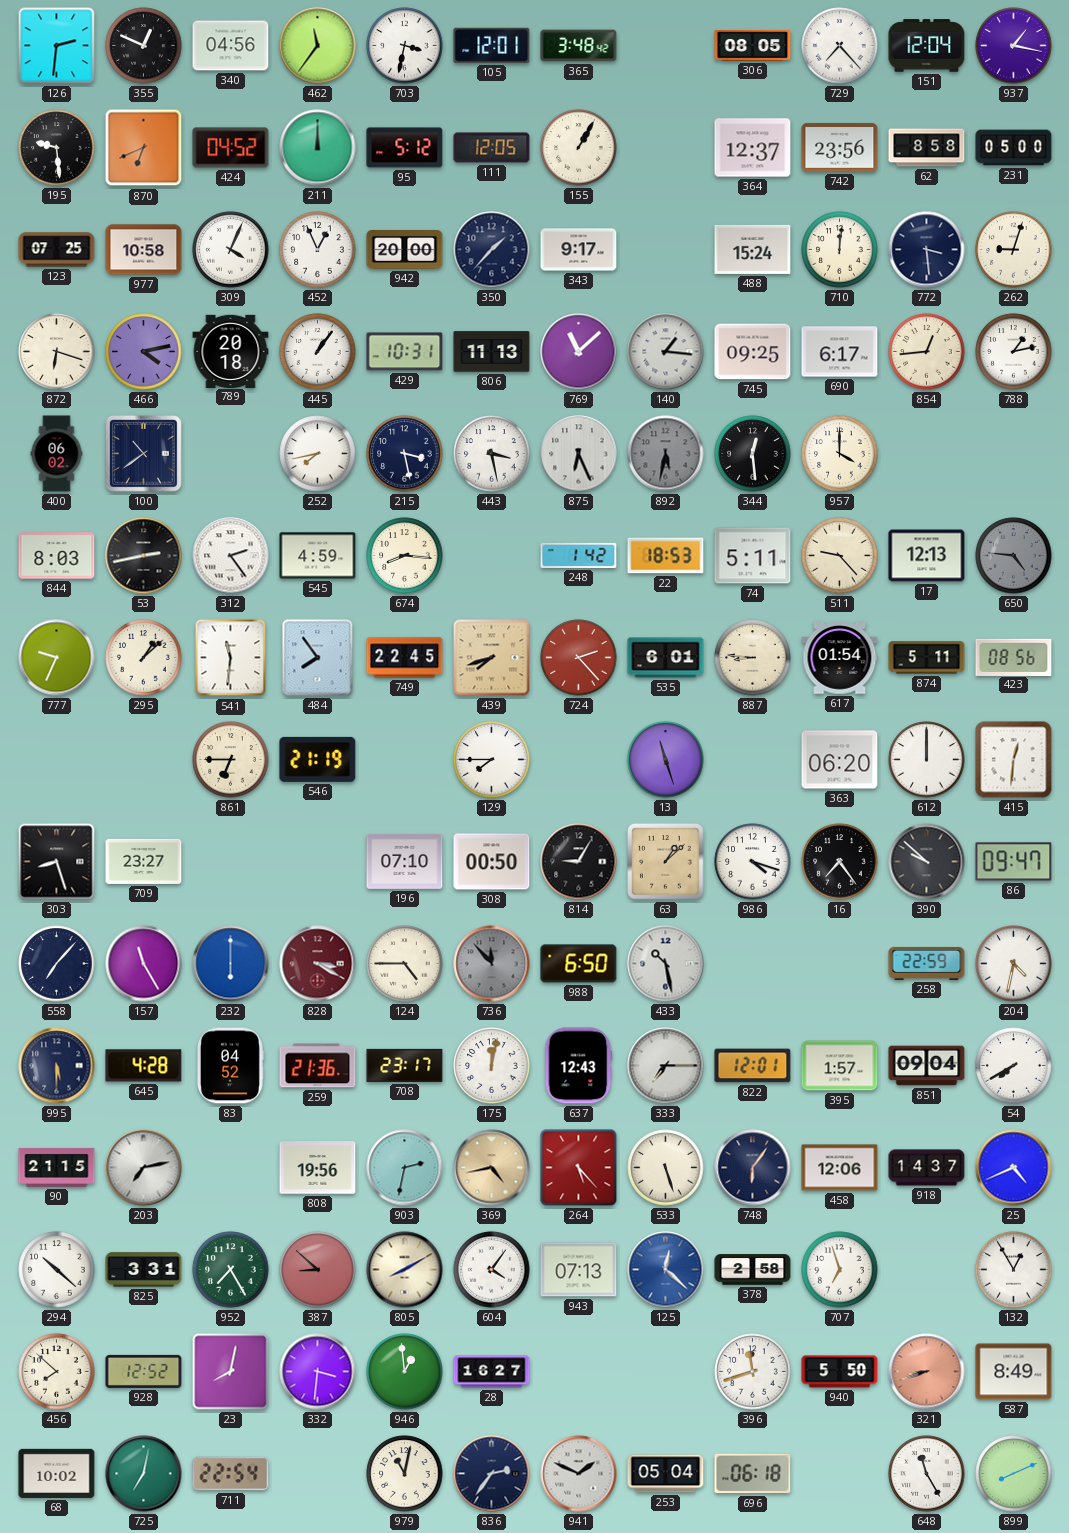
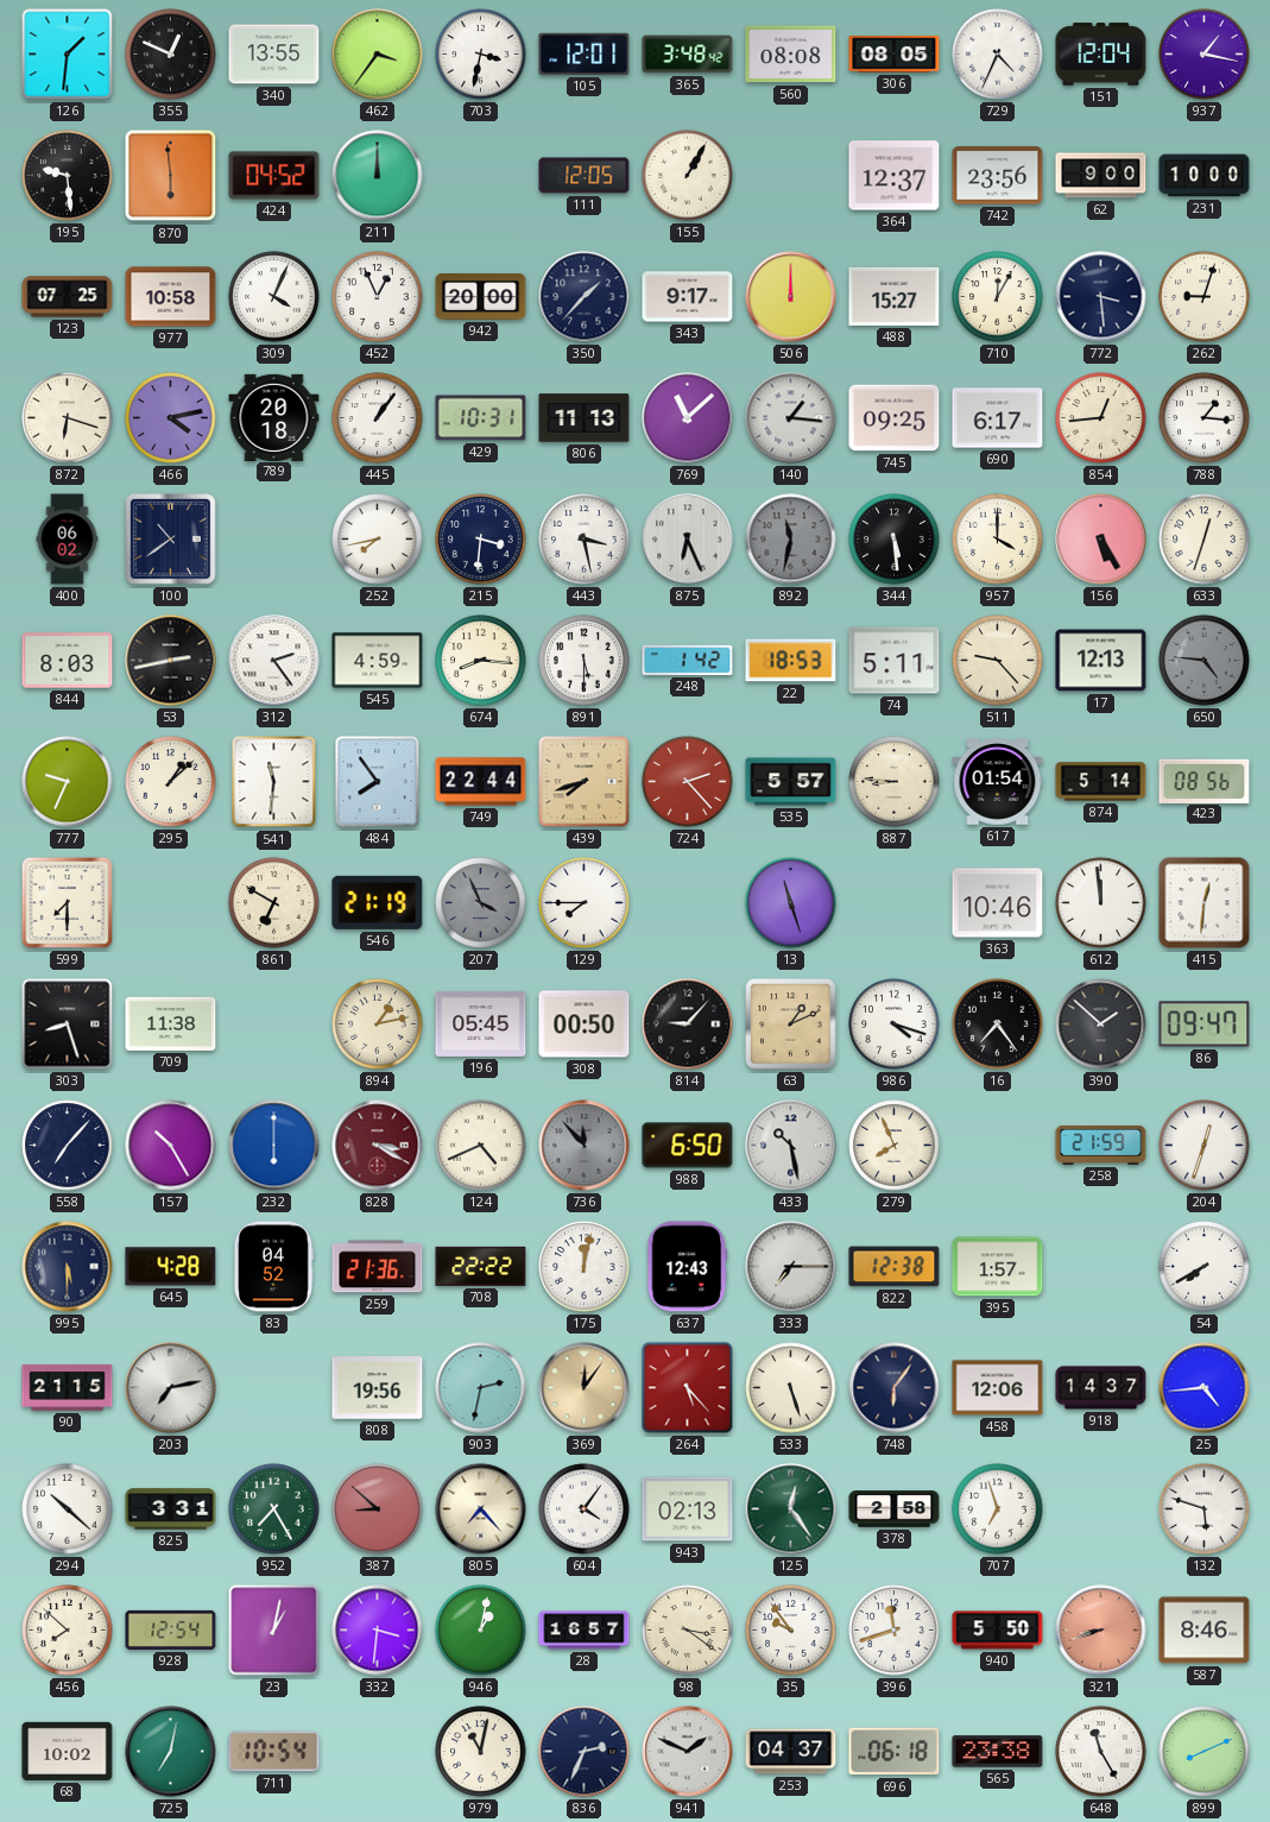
126: 2:31 -> 1:31
340: 04:56 -> 13:55
462: 11:36 -> 3:36
560: none -> 08:08
729: 7:23 -> 4:34
870: 6:41 -> 5:59
95: 5:12 -> none
62: 8:58 -> 9:00
231: 05:00 -> 10:00
506: none -> 12:00
488: 15:24 -> 15:27
710: 12:01 -> 12:05
788: 1:13 -> 1:16
215: 3:28 -> 3:31
892: 5:32 -> 11:32
344: 12:29 -> 5:29
156: none -> 5:25
633: none -> 12:33
891: none -> 5:30
749: 22:45 -> 22:44
535: 6:01 -> 5:57
874: 5:11 -> 5:14
599: none -> 7:30
861: 6:45 -> 6:50
207: none -> 3:56
363: 06:20 -> 10:46
612: 12:00 -> 11:59
709: 23:27 -> 11:38
894: none -> 1:13
196: 07:10 -> 05:45
814: 9:05 -> 9:07
63: 1:08 -> 1:11
390: 9:52 -> 1:52
157: 11:25 -> 10:25
124: 4:45 -> 4:41
279: none -> 7:56
258: 22:59 -> 21:59
204: 4:32 -> 12:33
708: 23:17 -> 22:22
822: 12:01 -> 12:38
851: 09:04 -> none
369: 4:43 -> 12:06
25: 4:41 -> 4:44
805: 8:10 -> 7:23
943: 07:13 -> 02:13
125: 12:22 -> 12:24
125 dial: blue -> green
132: 12:55 -> 5:48
928: 12:52 -> 12:54
23: 8:02 -> 1:02
946: 12:59 -> 1:02
28: 16:27 -> 16:57
98: none -> 3:21
35: none -> 9:54
587: 8:49 -> 8:46
711: 22:54 -> 10:54
836: 2:36 -> 2:34
253: 05:04 -> 04:37
565: none -> 23:38
